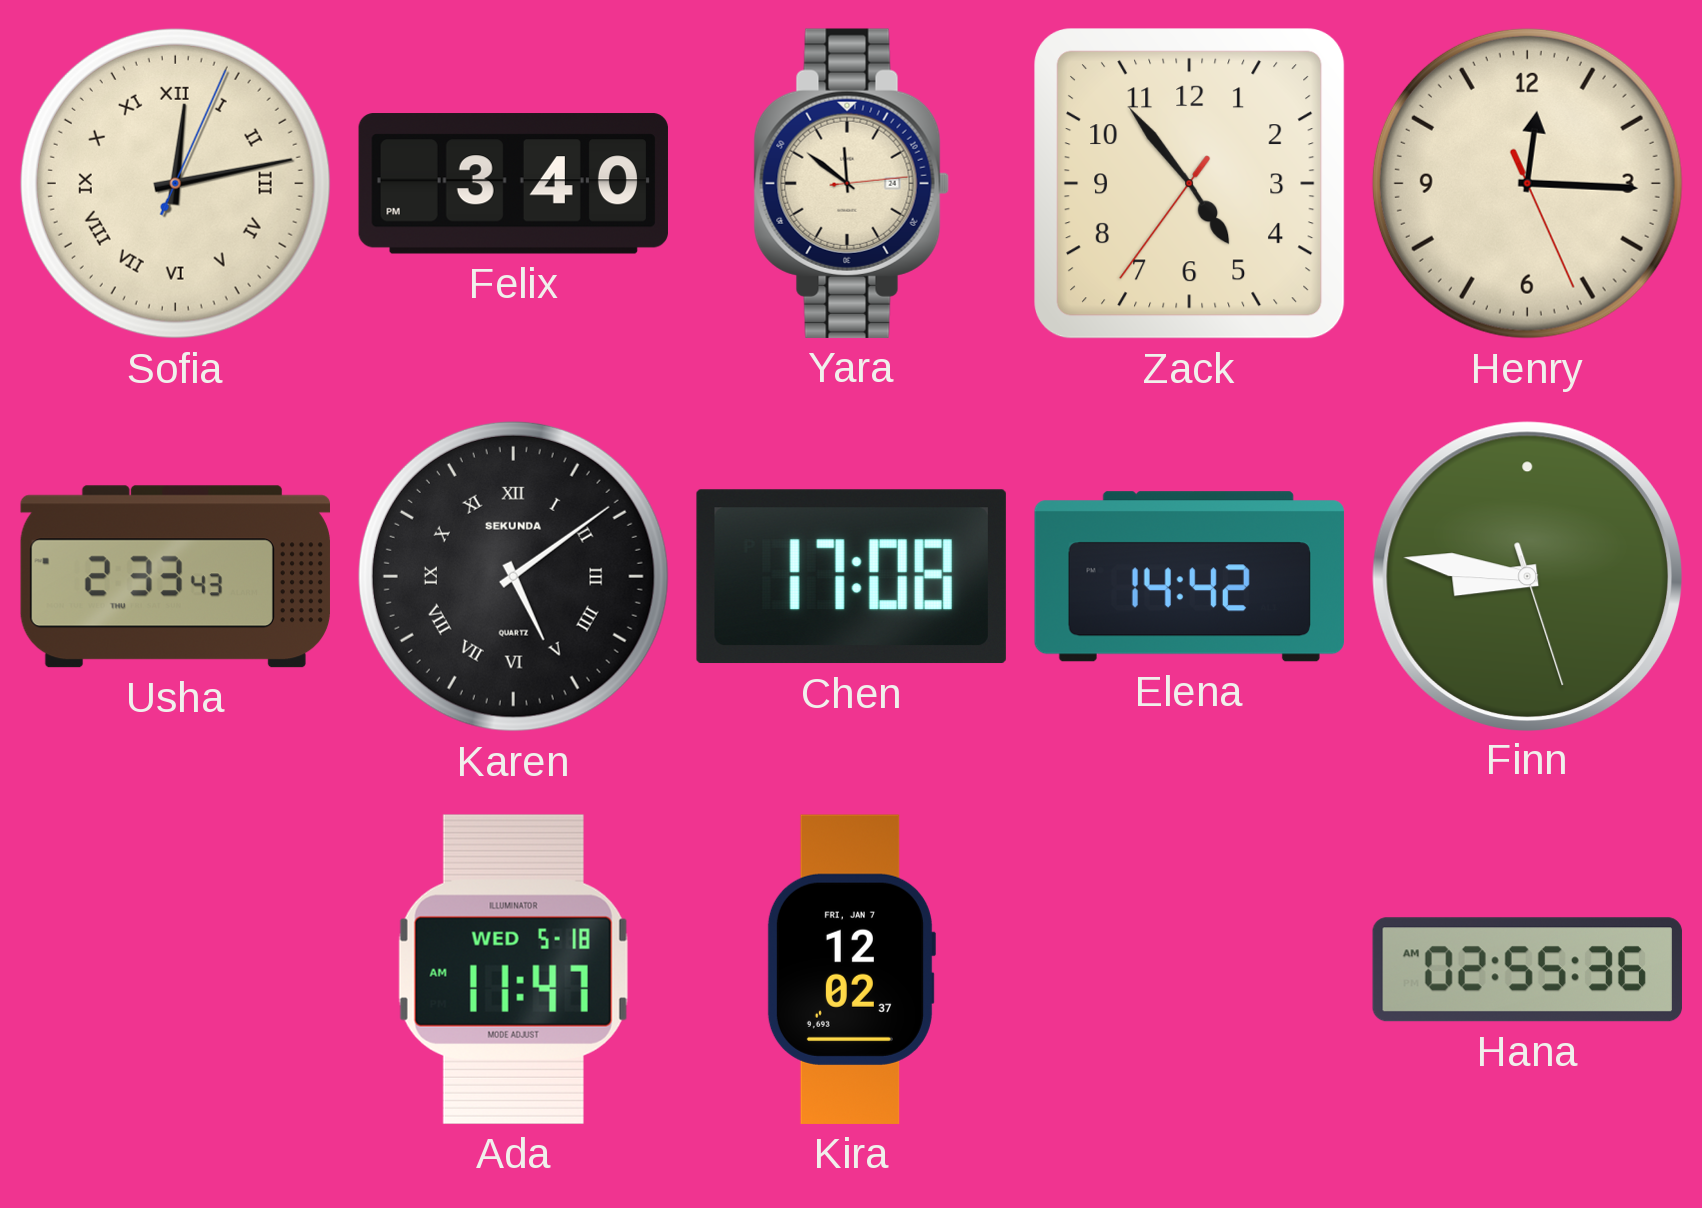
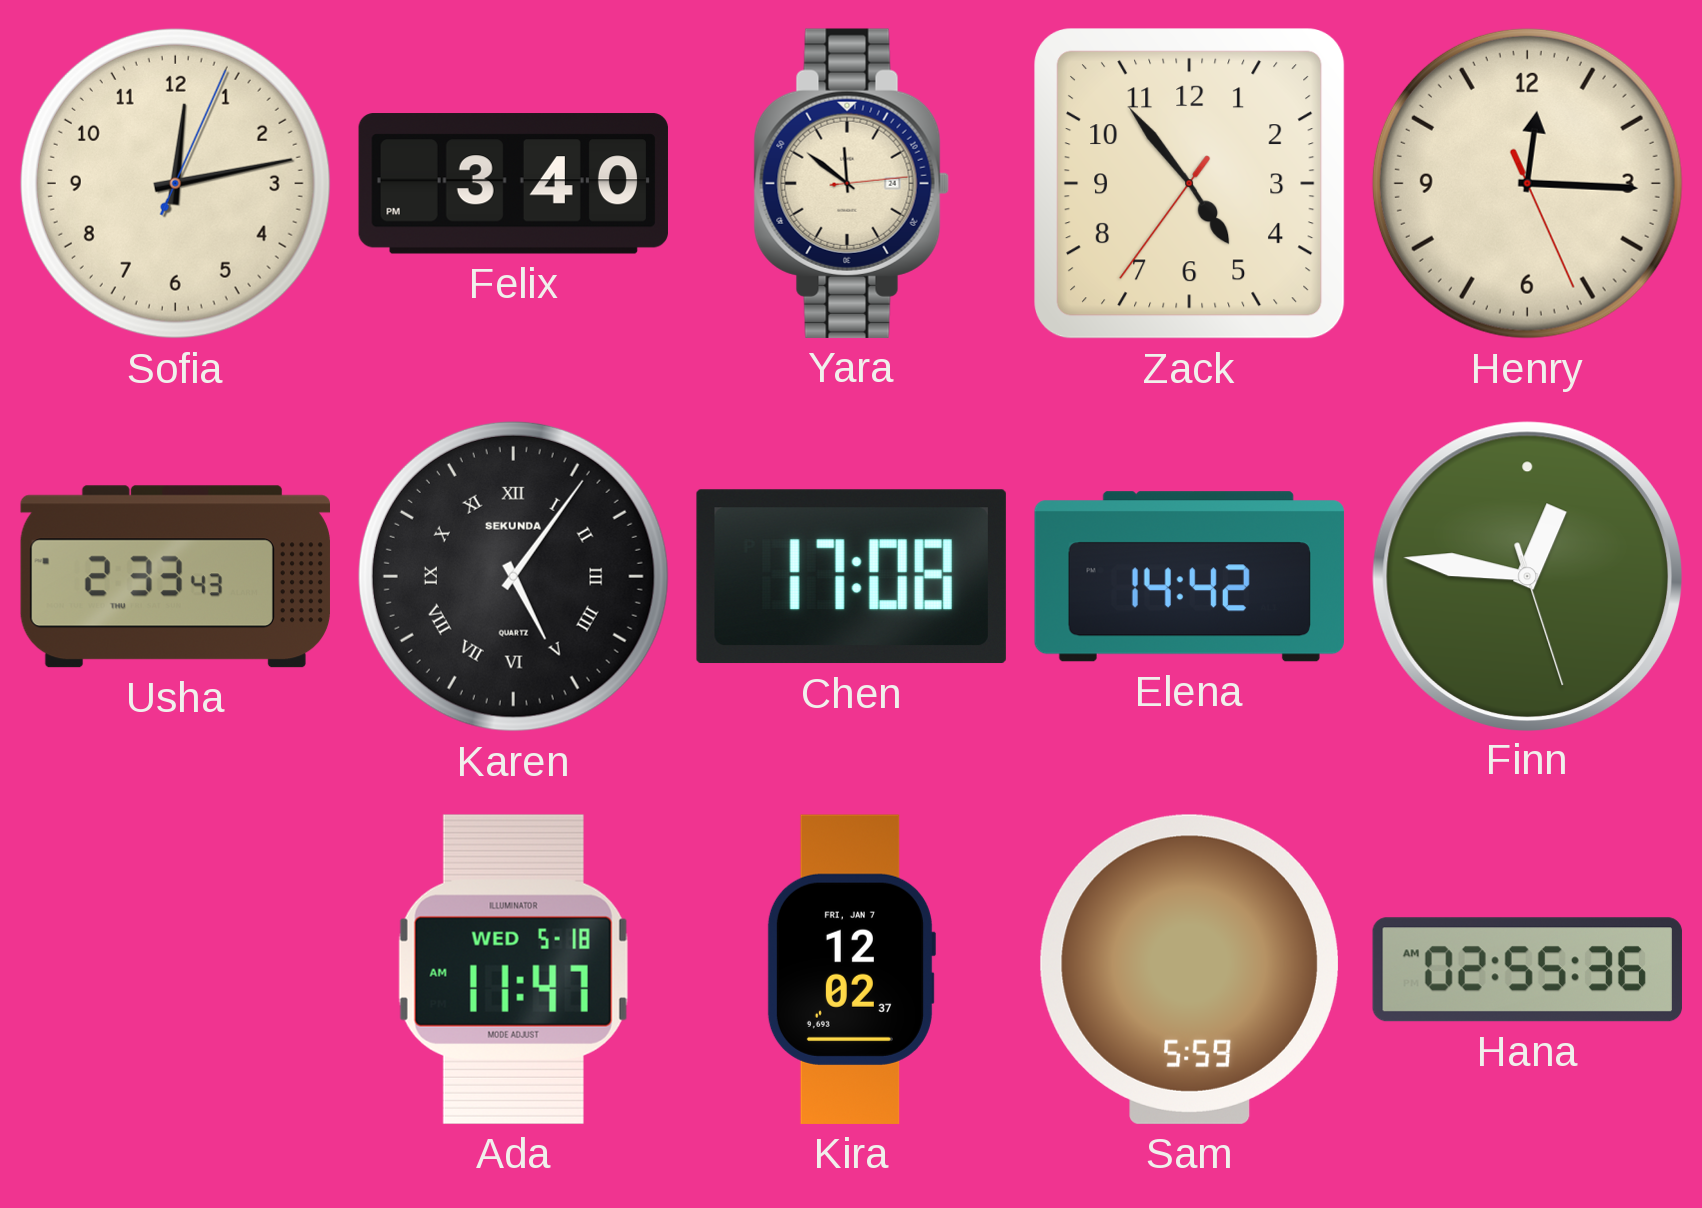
Sofia numerals: Roman -> Arabic
Karen: 5:09 -> 5:06
Finn: 8:46 -> 12:46
Sam: none -> 5:59
